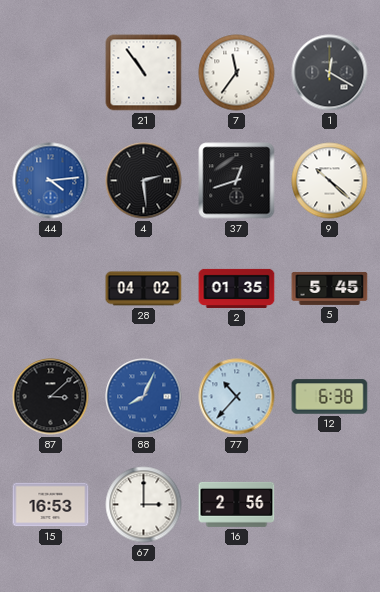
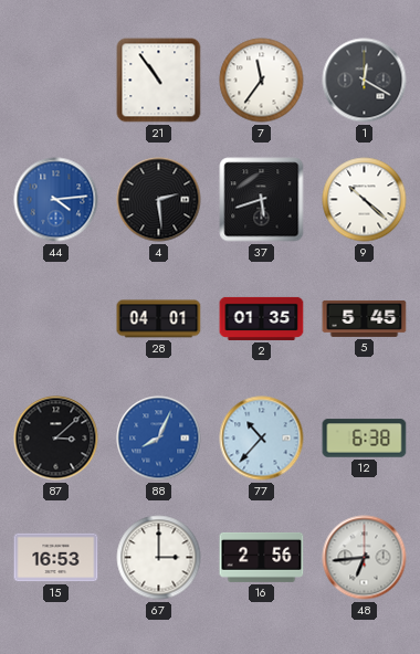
37: 12:42 -> 5:42
28: 04:02 -> 04:01
48: none -> 6:44
